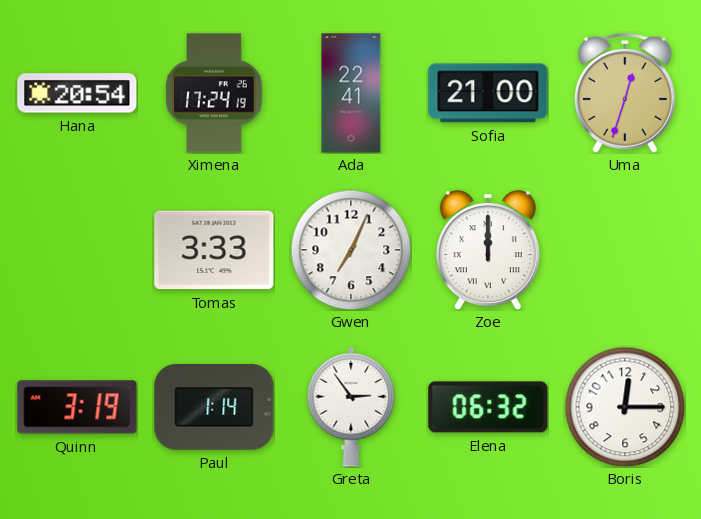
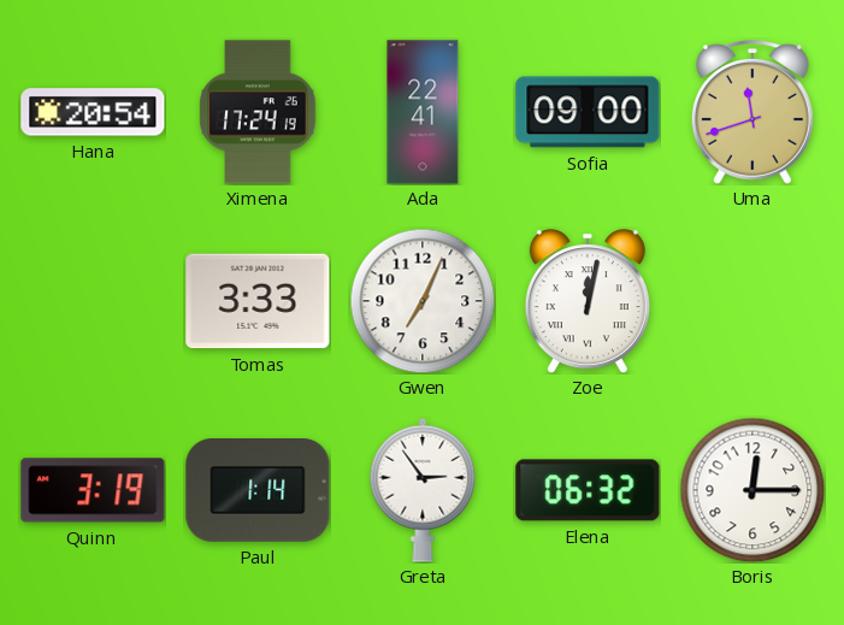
Sofia: 21:00 -> 09:00
Uma: 12:33 -> 11:42
Zoe: 12:00 -> 12:02
